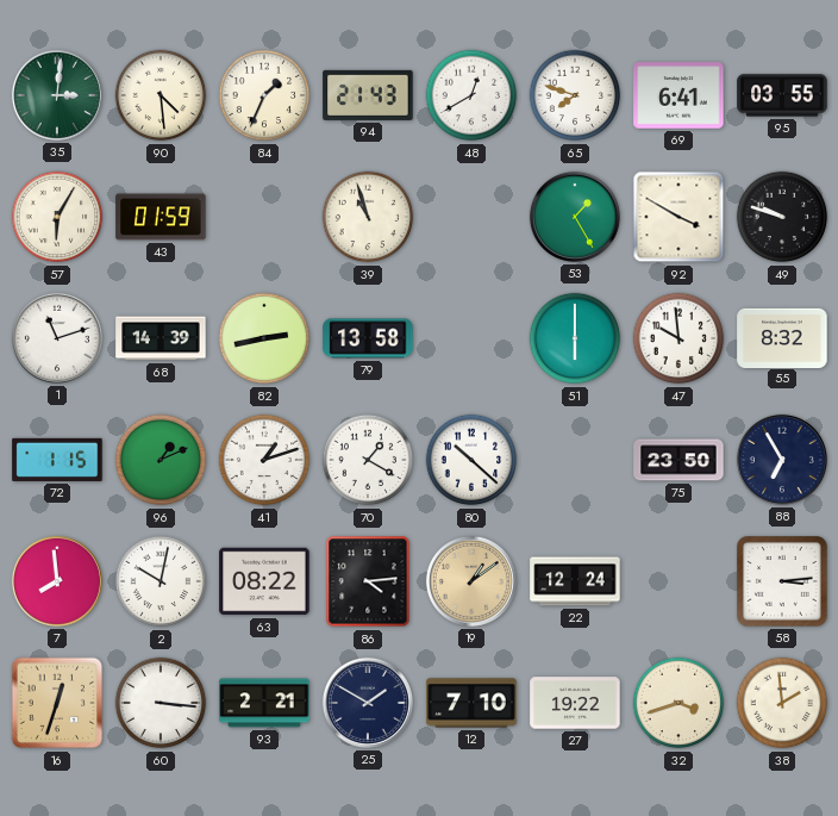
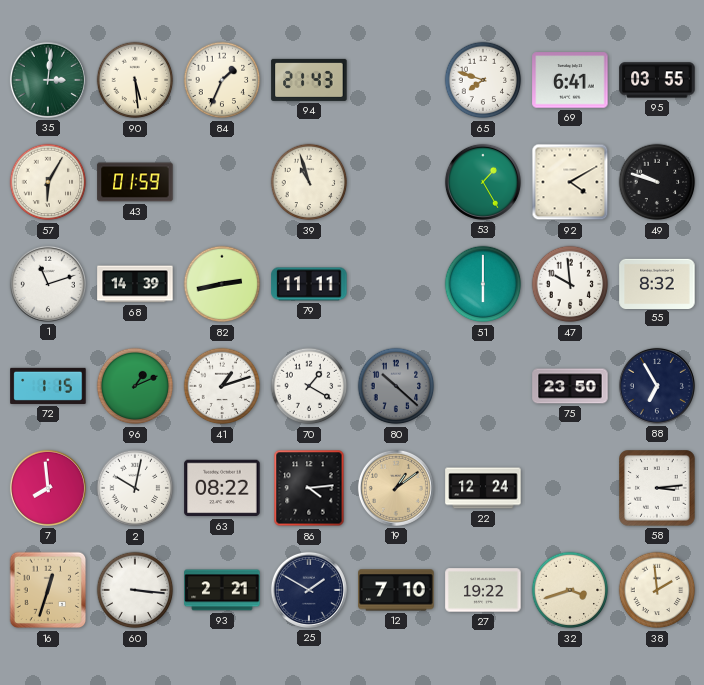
90: 4:29 -> 5:29
48: 12:40 -> none
92: 3:50 -> 4:10
79: 13:58 -> 11:11
80 dial: white -> grey
